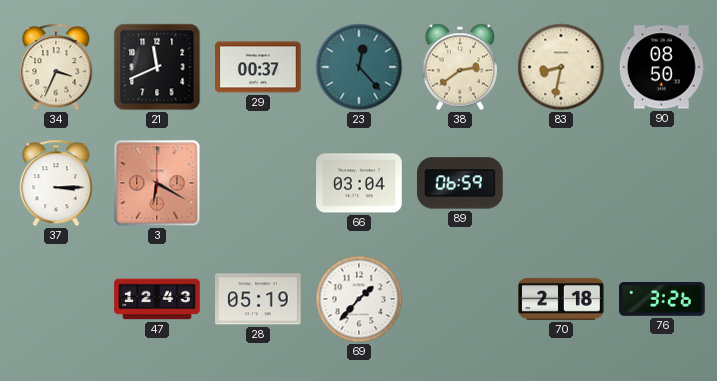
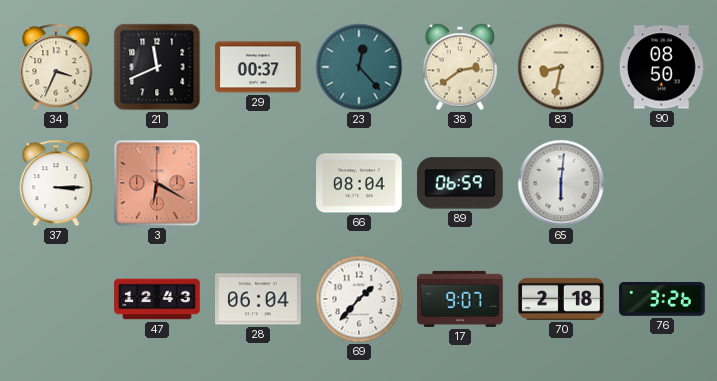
66: 03:04 -> 08:04
65: none -> 6:01
28: 05:19 -> 06:04
17: none -> 9:07
